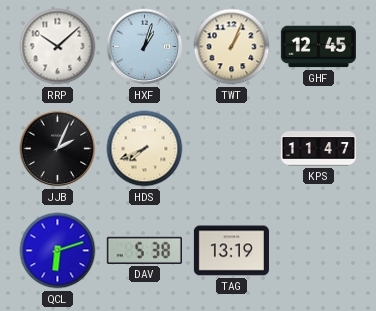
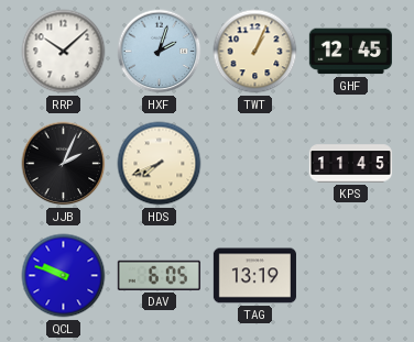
HXF: 1:03 -> 2:03
KPS: 11:47 -> 11:45
QCL: 6:12 -> 9:48
DAV: 5:38 -> 6:05
